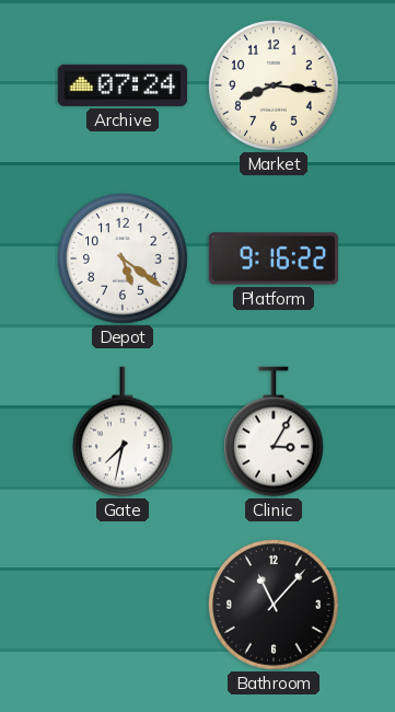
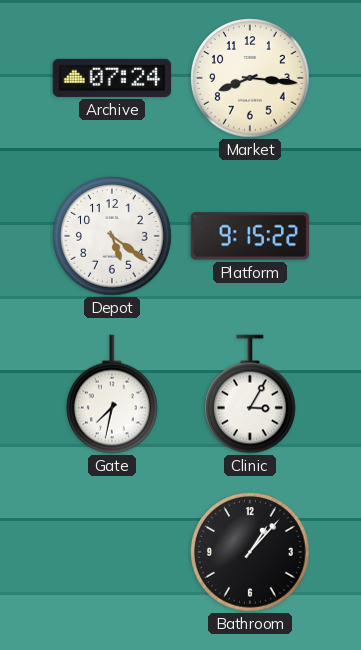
Platform: 9:16 -> 9:15
Bathroom: 11:07 -> 1:07
